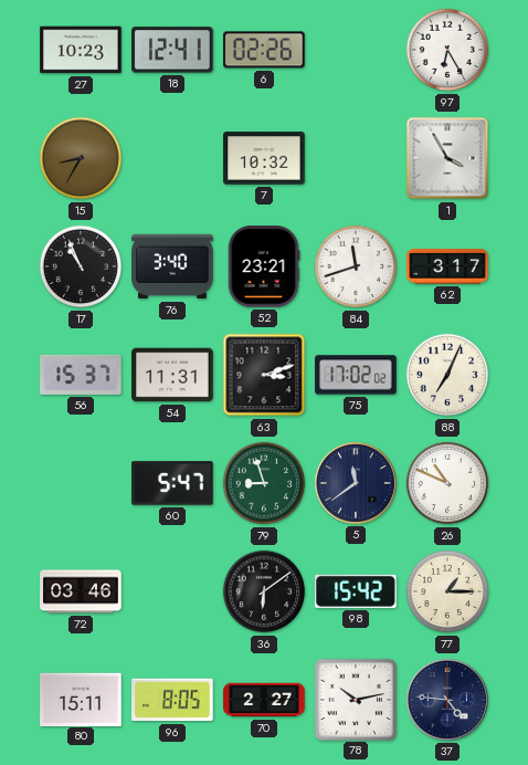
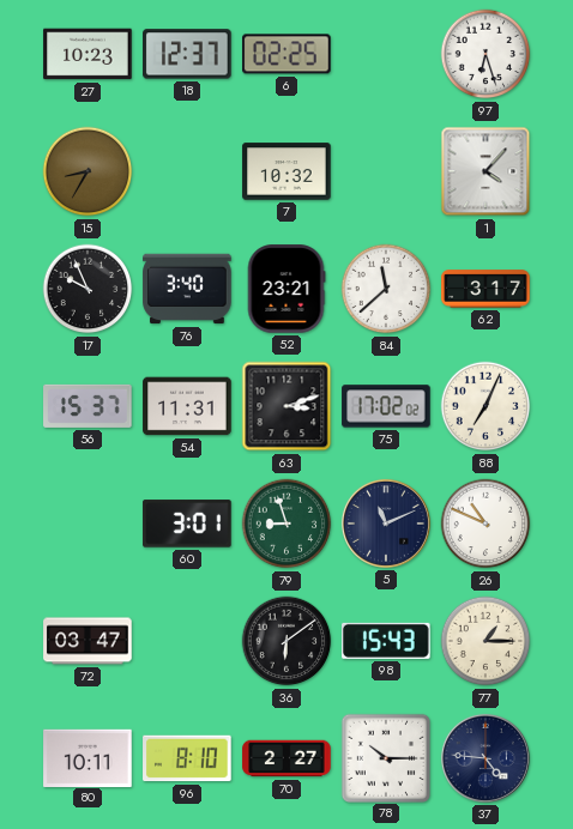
18: 12:41 -> 12:37
6: 02:26 -> 02:25
97: 6:25 -> 6:27
1: 3:55 -> 4:07
17: 10:56 -> 9:56
84: 11:42 -> 11:38
60: 5:47 -> 3:01
5: 11:39 -> 11:11
72: 03:46 -> 03:47
98: 15:42 -> 15:43
80: 15:11 -> 10:11
96: 8:05 -> 8:10
78: 10:13 -> 10:15
